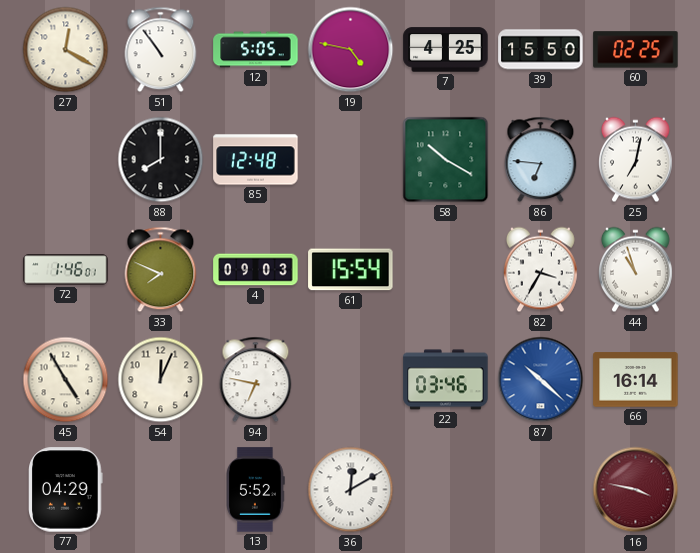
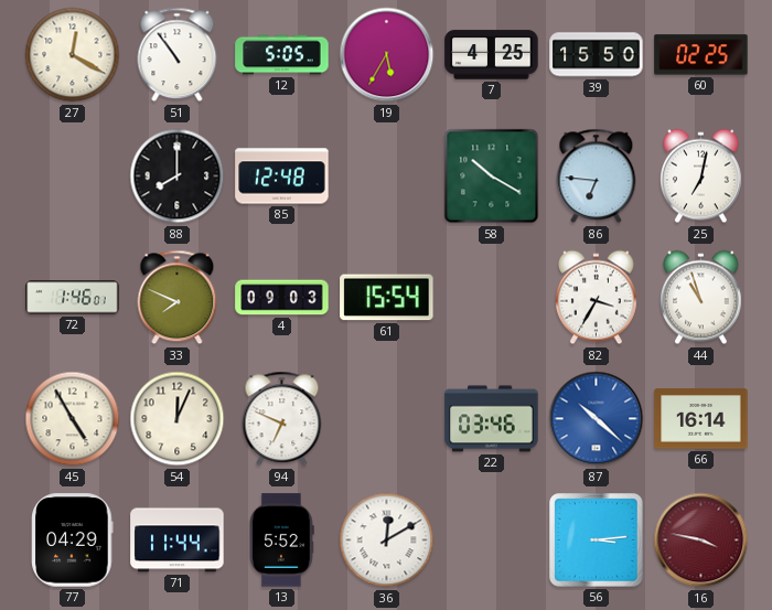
19: 4:47 -> 5:35
94: 6:47 -> 6:49
71: none -> 11:44
56: none -> 3:14
